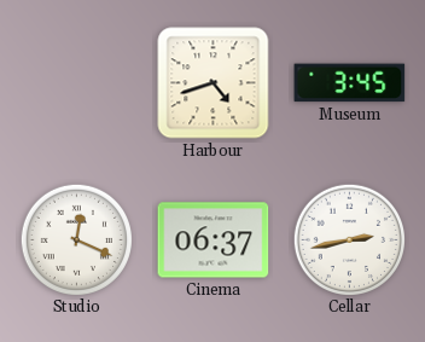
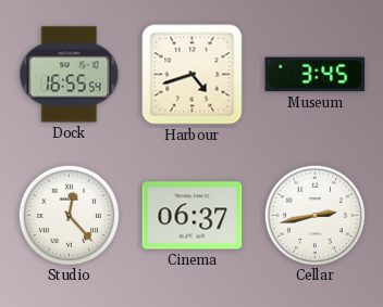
Dock: none -> 16:55
Studio: 12:19 -> 12:23
